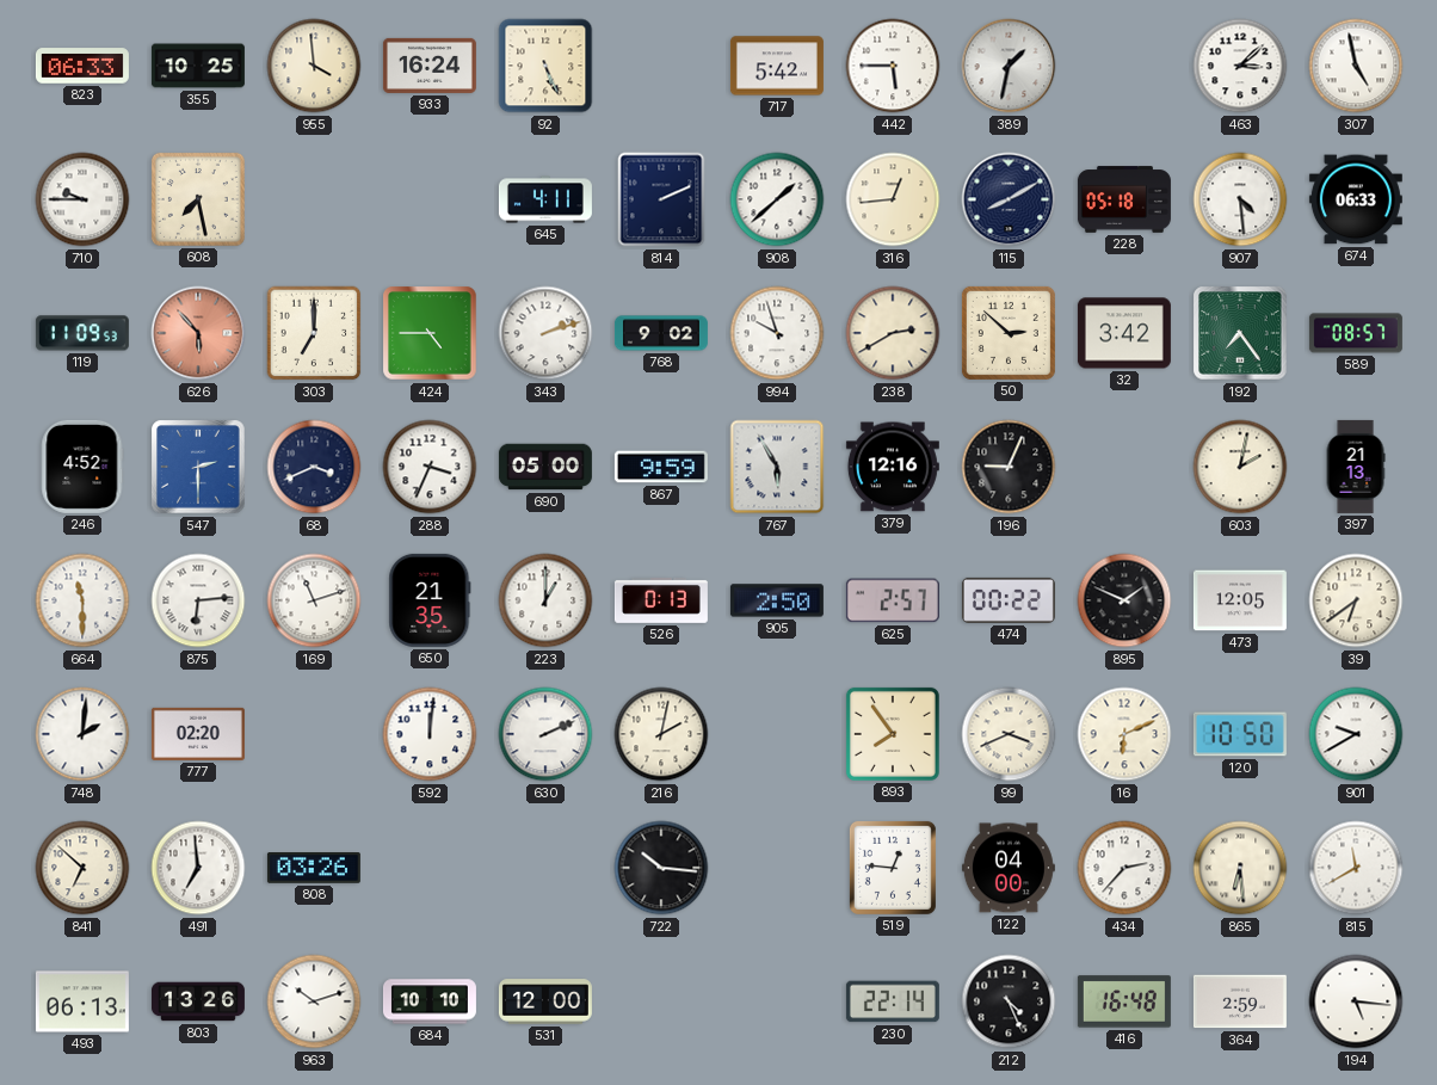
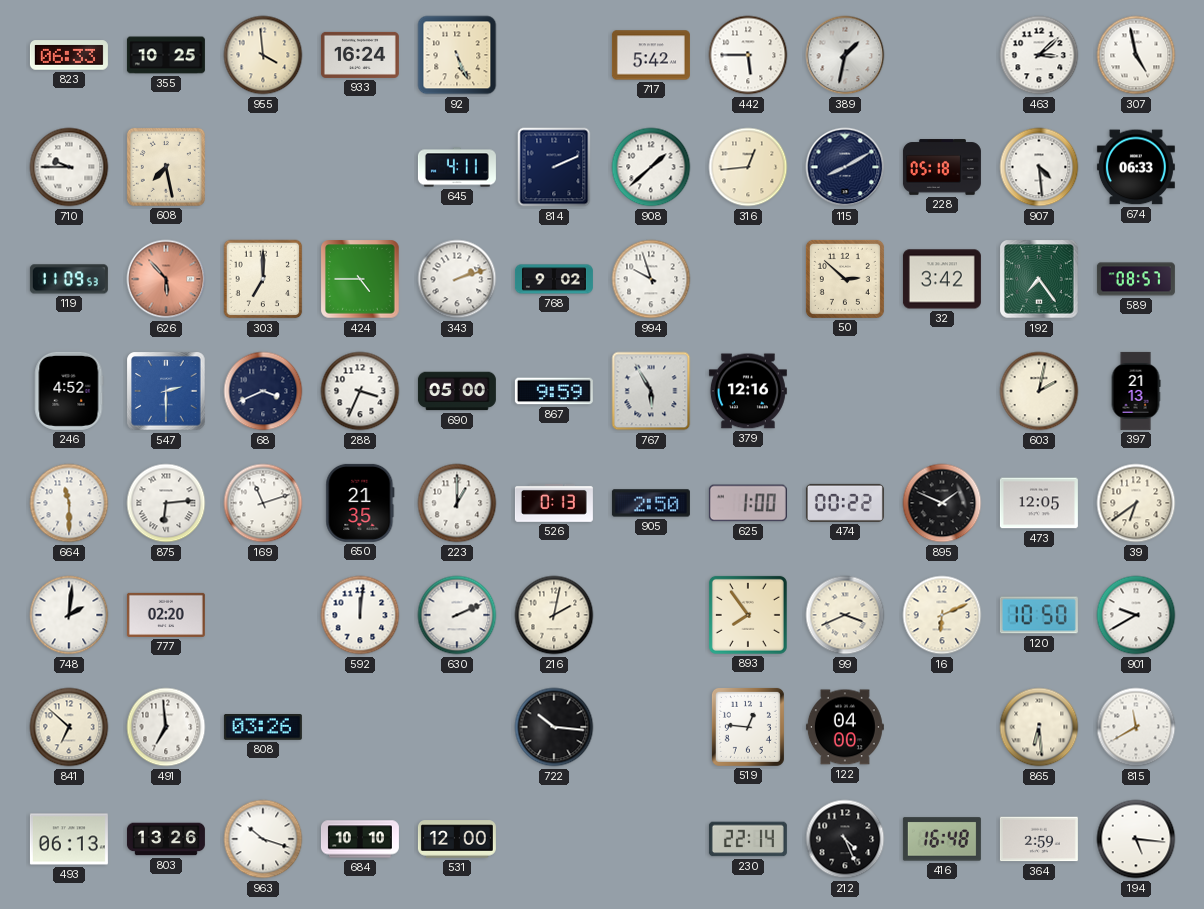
238: 2:40 -> none
196: 9:04 -> none
625: 2:57 -> 1:00
434: 2:37 -> none
963: 10:12 -> 10:18
